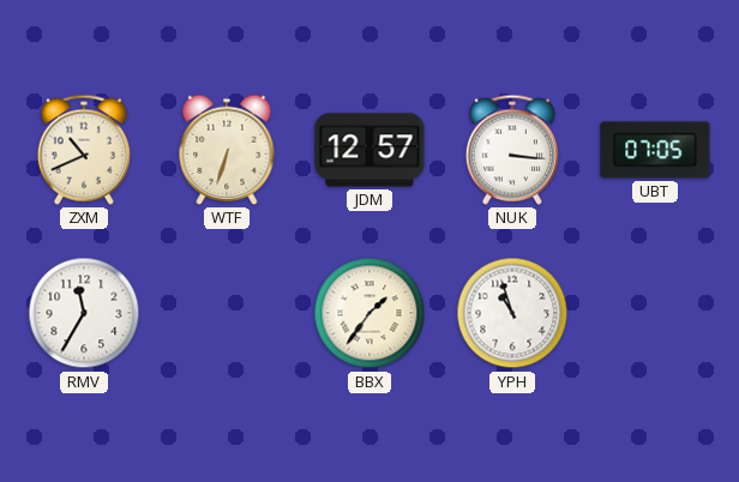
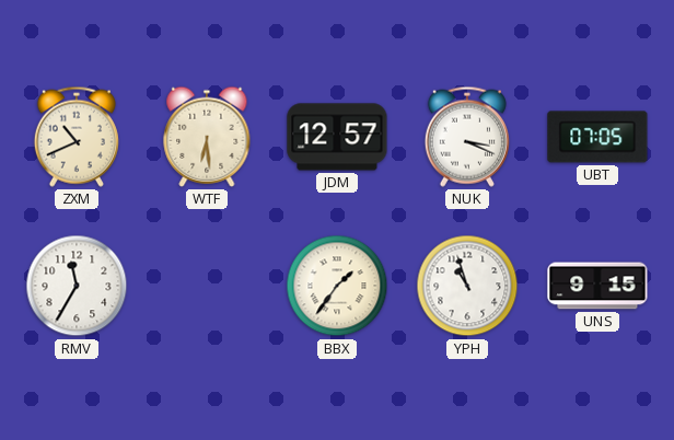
WTF: 6:33 -> 6:29
NUK: 3:16 -> 3:19
UNS: none -> 9:15
